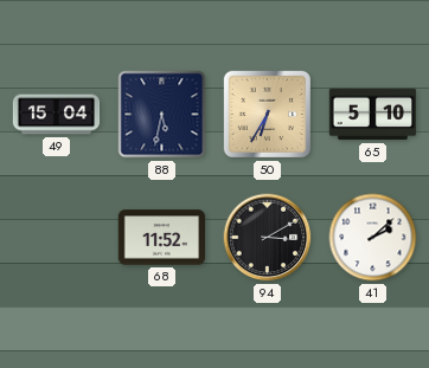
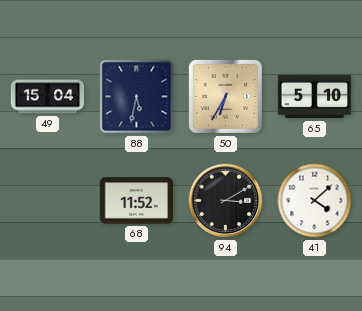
41: 2:08 -> 4:08
